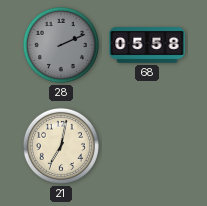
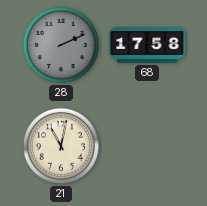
68: 05:58 -> 17:58
21: 7:02 -> 11:02
